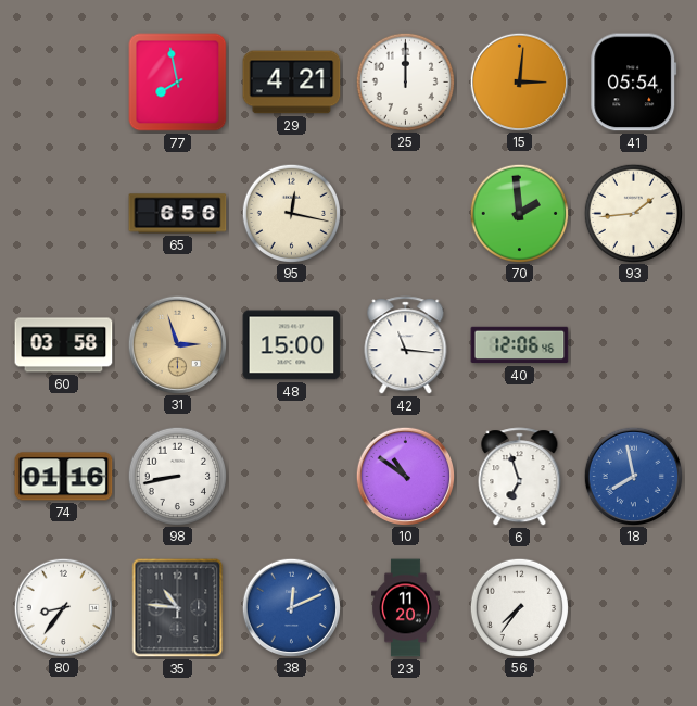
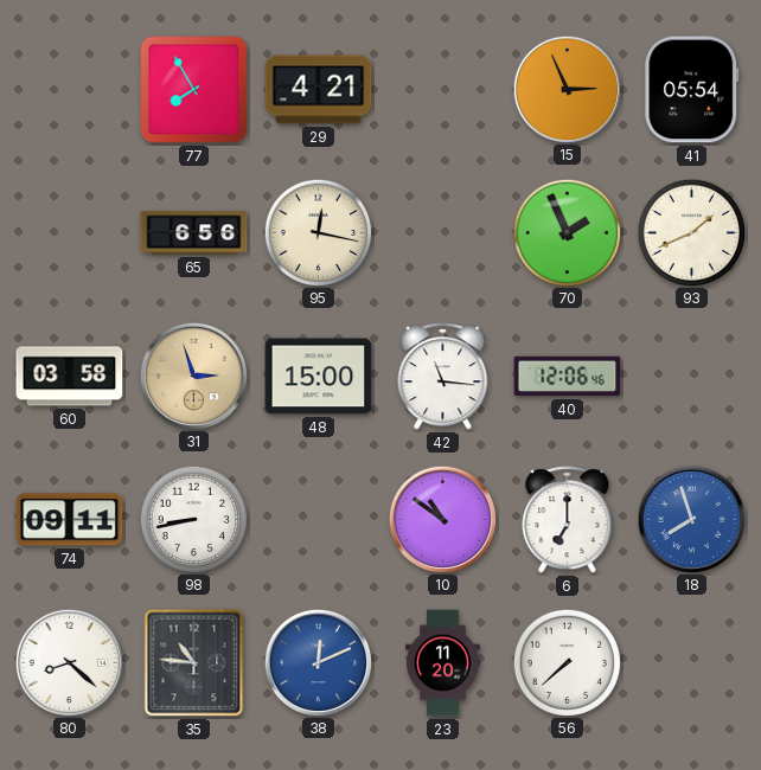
77: 7:58 -> 7:55
25: 12:00 -> none
15: 3:01 -> 2:56
70: 1:59 -> 1:56
93: 1:44 -> 1:41
74: 01:16 -> 09:11
6: 6:57 -> 7:00
18: 7:58 -> 7:57
80: 8:36 -> 8:22
56: 7:36 -> 7:38
